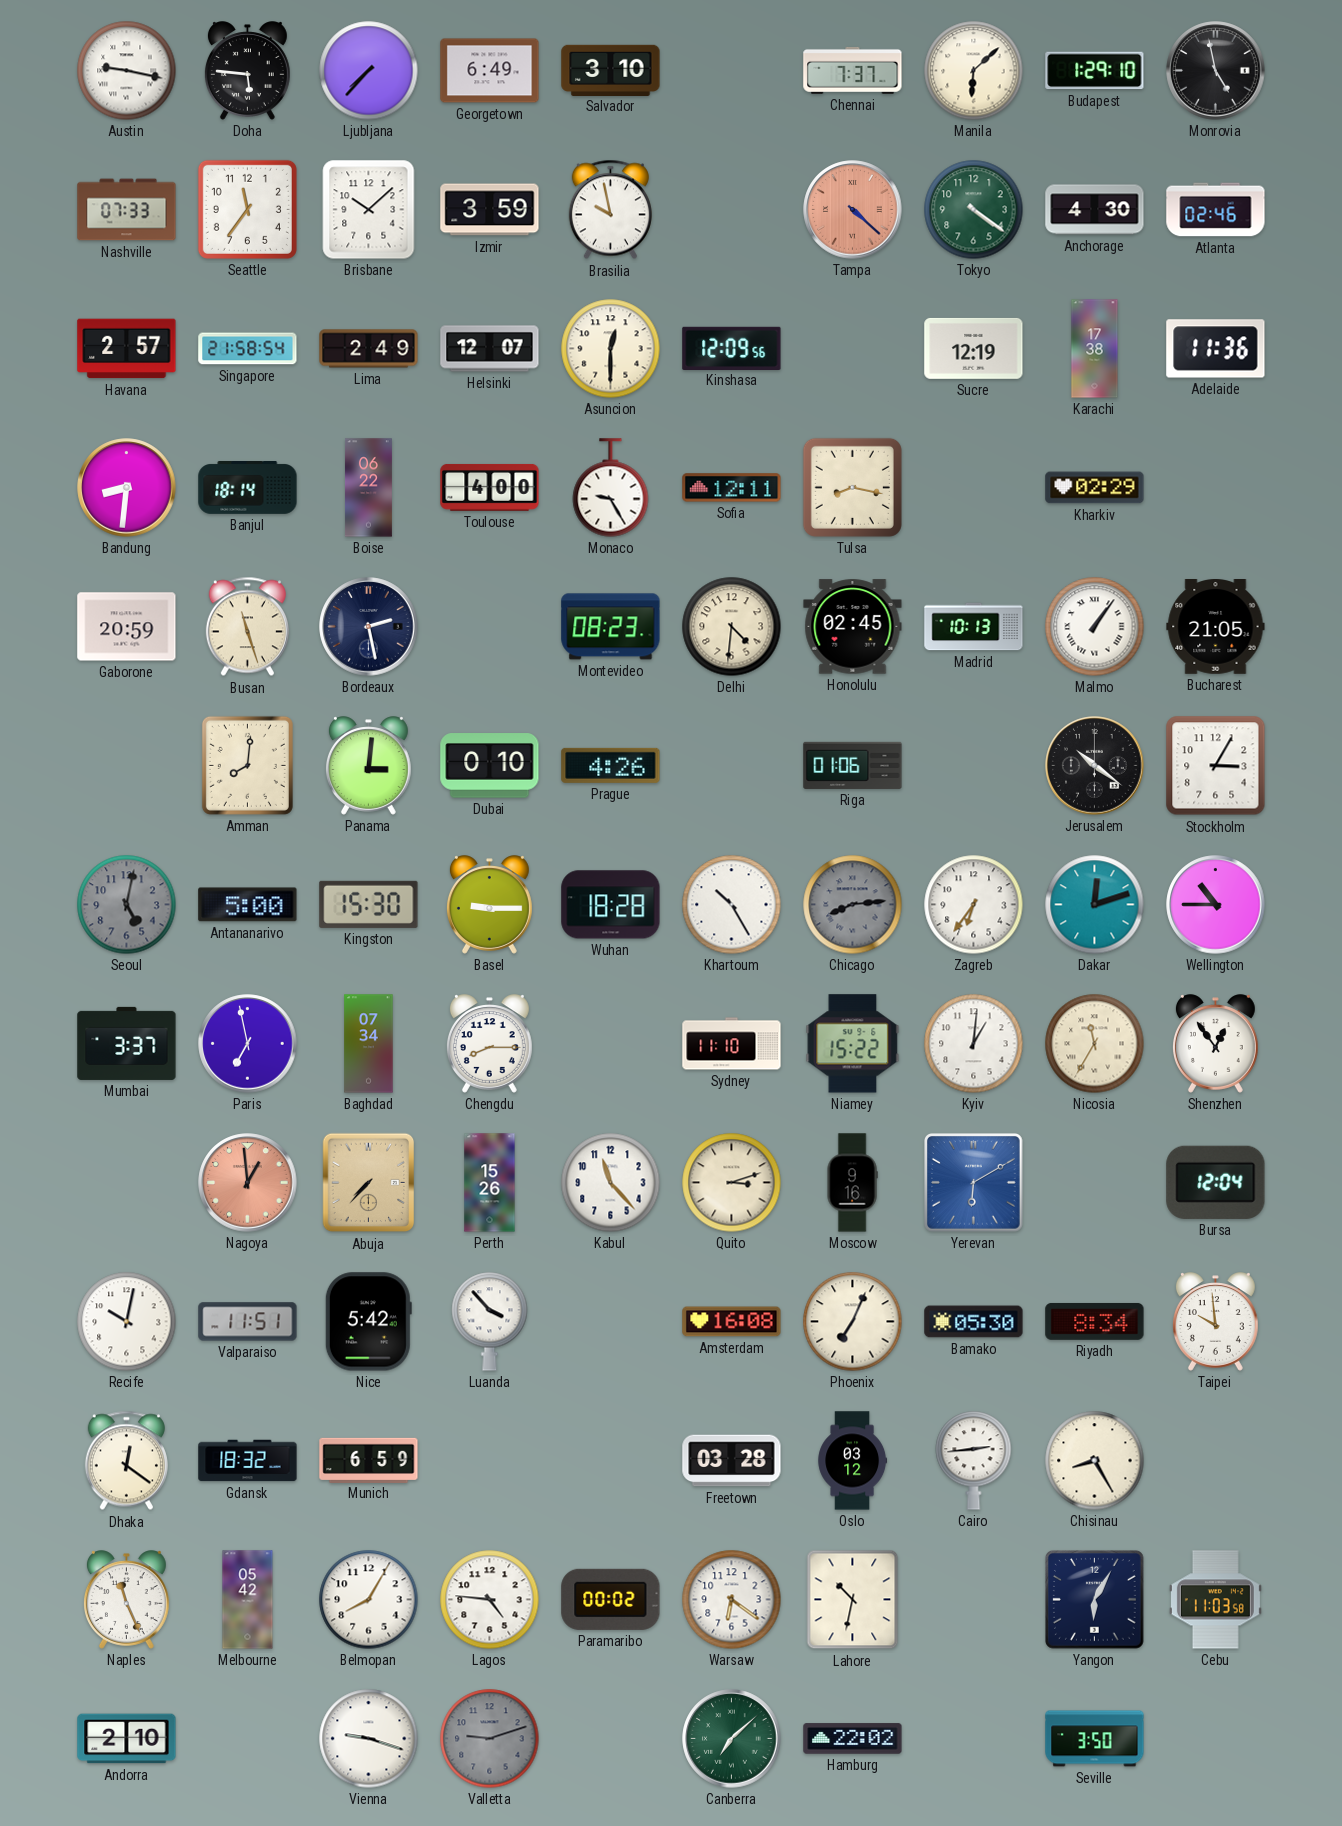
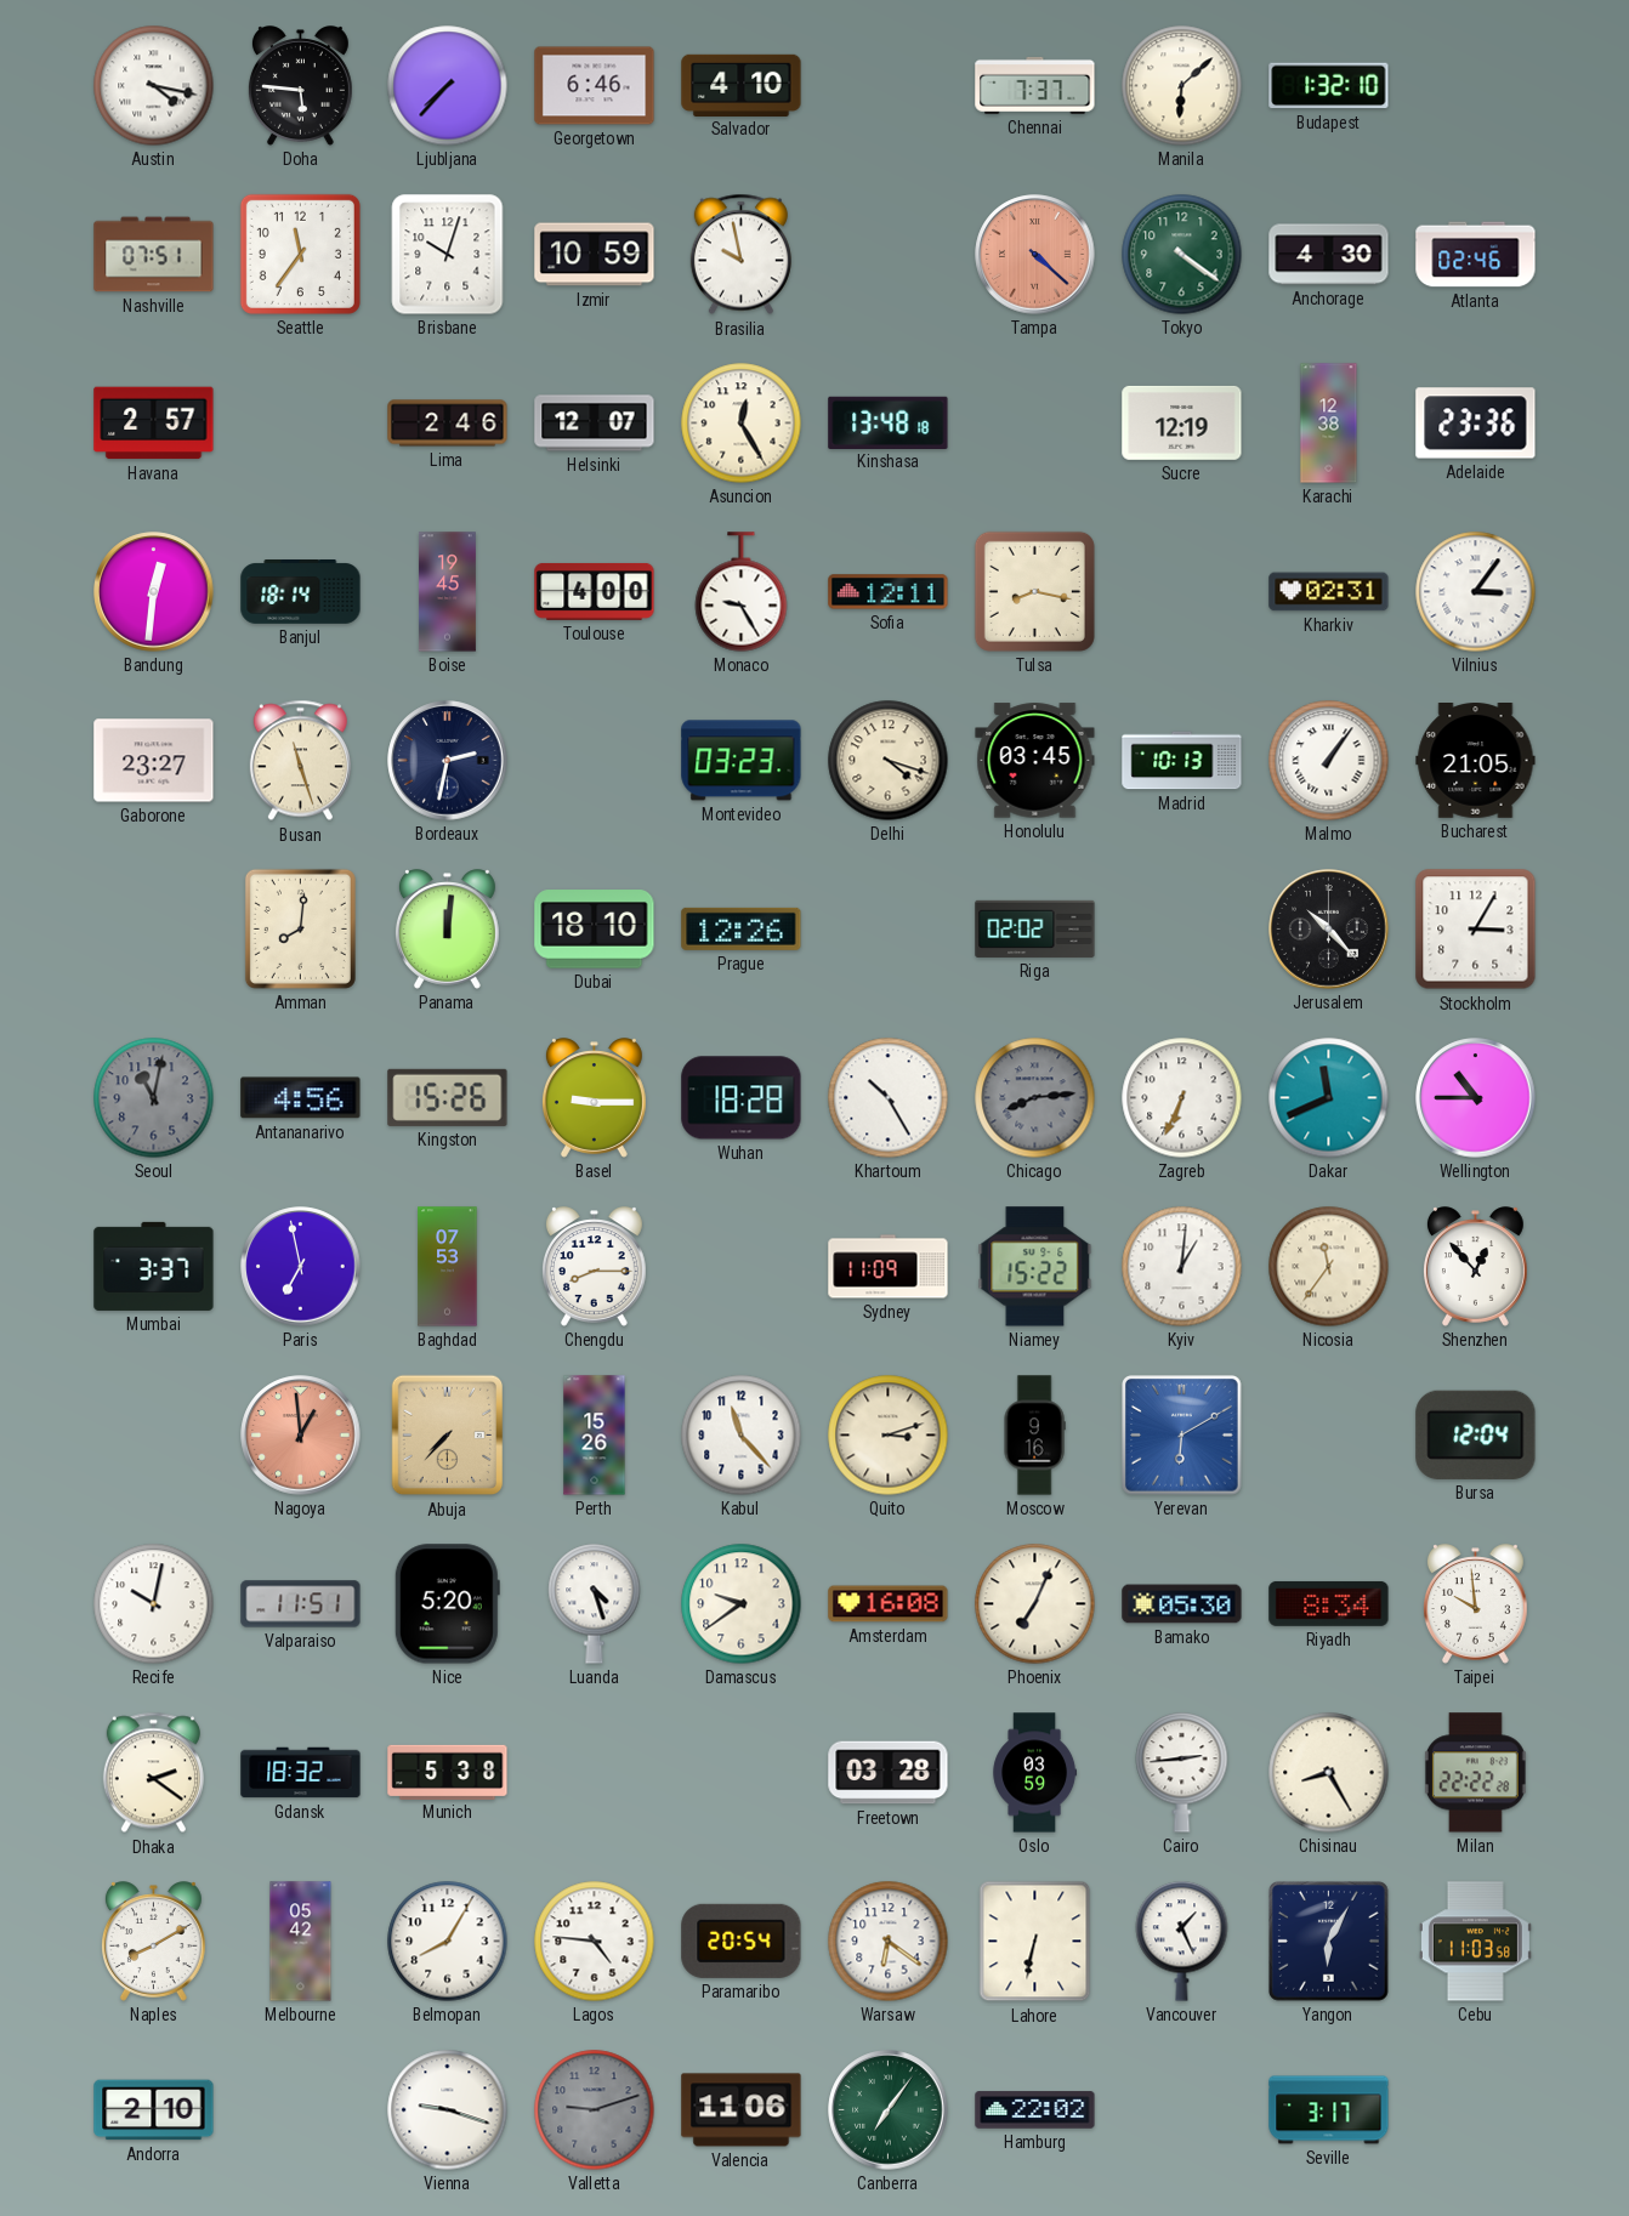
Austin: 9:17 -> 4:17
Georgetown: 6:49 -> 6:46
Salvador: 3:10 -> 4:10
Budapest: 1:29 -> 1:32
Monrovia: 4:58 -> none
Nashville: 07:33 -> 07:51
Brisbane: 10:08 -> 10:03
Izmir: 3:59 -> 10:59
Singapore: 21:58 -> none
Lima: 2:49 -> 2:46
Asuncion: 12:30 -> 12:25
Kinshasa: 12:09 -> 13:48
Karachi: 17:38 -> 12:38
Adelaide: 11:36 -> 23:36
Bandung: 8:31 -> 12:31
Boise: 06:22 -> 19:45
Kharkiv: 02:29 -> 02:31
Vilnius: none -> 3:06
Gaborone: 20:59 -> 23:27
Bordeaux: 2:28 -> 2:32
Montevideo: 08:23 -> 03:23
Delhi: 4:31 -> 4:18
Honolulu: 02:45 -> 03:45
Panama: 3:01 -> 12:01
Dubai: 0:10 -> 18:10
Prague: 4:26 -> 12:26
Riga: 01:06 -> 02:02
Jerusalem: 10:21 -> 10:23
Seoul: 5:02 -> 11:02
Antananarivo: 5:00 -> 4:56
Kingston: 15:30 -> 15:26
Zagreb: 6:36 -> 6:34
Dakar: 12:12 -> 11:41
Baghdad: 07:34 -> 07:53
Sydney: 11:10 -> 11:09
Nicosia: 11:35 -> 11:36
Shenzhen: 12:54 -> 12:53
Nice: 5:42 -> 5:20
Luanda: 3:53 -> 4:27
Damascus: none -> 9:39
Dhaka: 12:21 -> 2:21
Munich: 6:59 -> 5:38
Oslo: 03:12 -> 03:59
Milan: none -> 22:22
Naples: 11:26 -> 8:10
Paramaribo: 00:02 -> 20:54
Lahore: 10:32 -> 6:32
Vancouver: none -> 1:26
Valencia: none -> 11:06
Canberra: 7:08 -> 7:06
Seville: 3:50 -> 3:17
